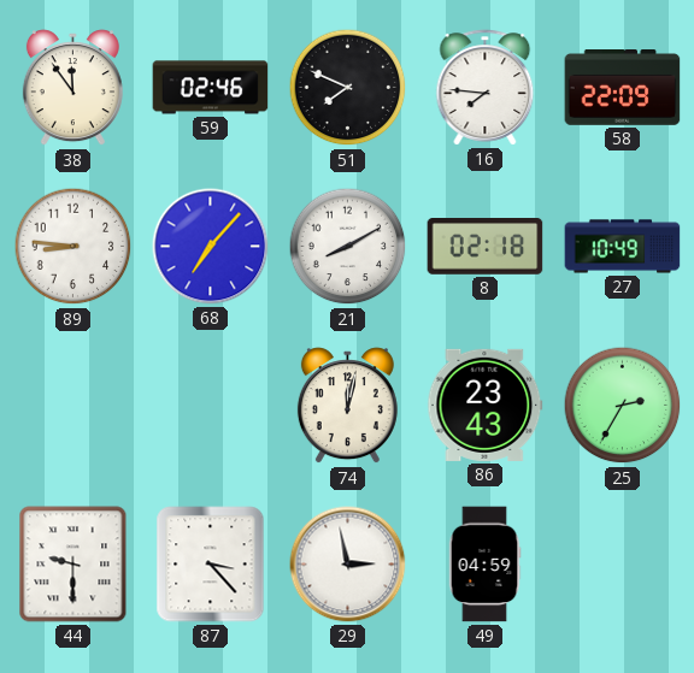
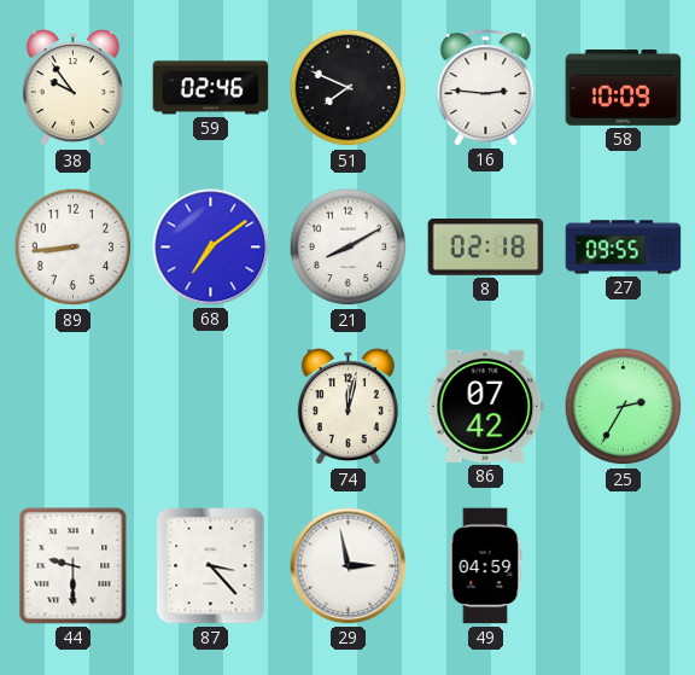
38: 11:54 -> 9:54
16: 7:46 -> 2:46
58: 22:09 -> 10:09
89: 8:46 -> 8:44
68: 7:07 -> 7:09
27: 10:49 -> 09:55
86: 23:43 -> 07:42
